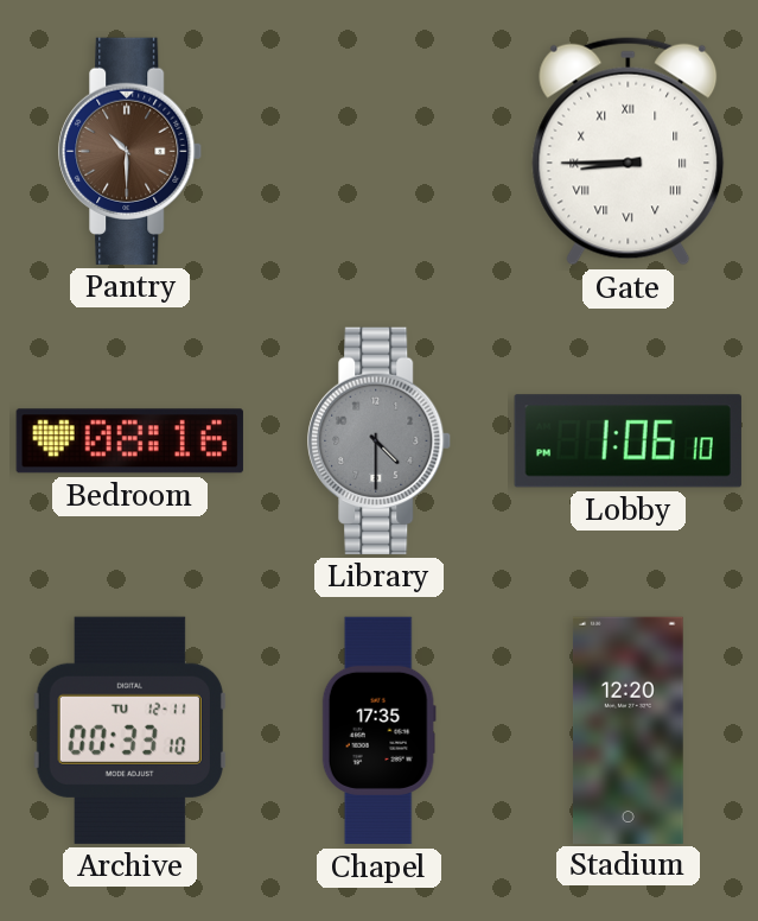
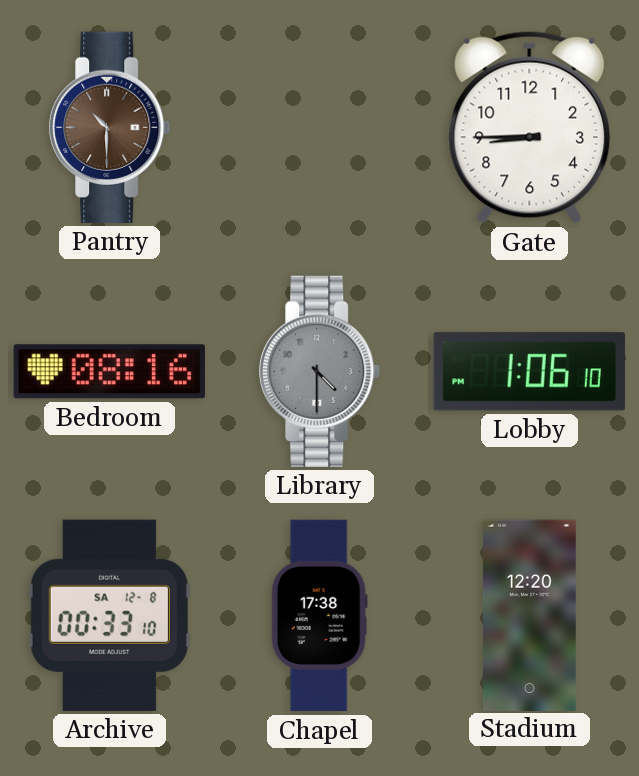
Gate numerals: Roman -> Arabic
Archive date: TU 12-11 -> SA 12-8
Chapel: 17:35 -> 17:38
